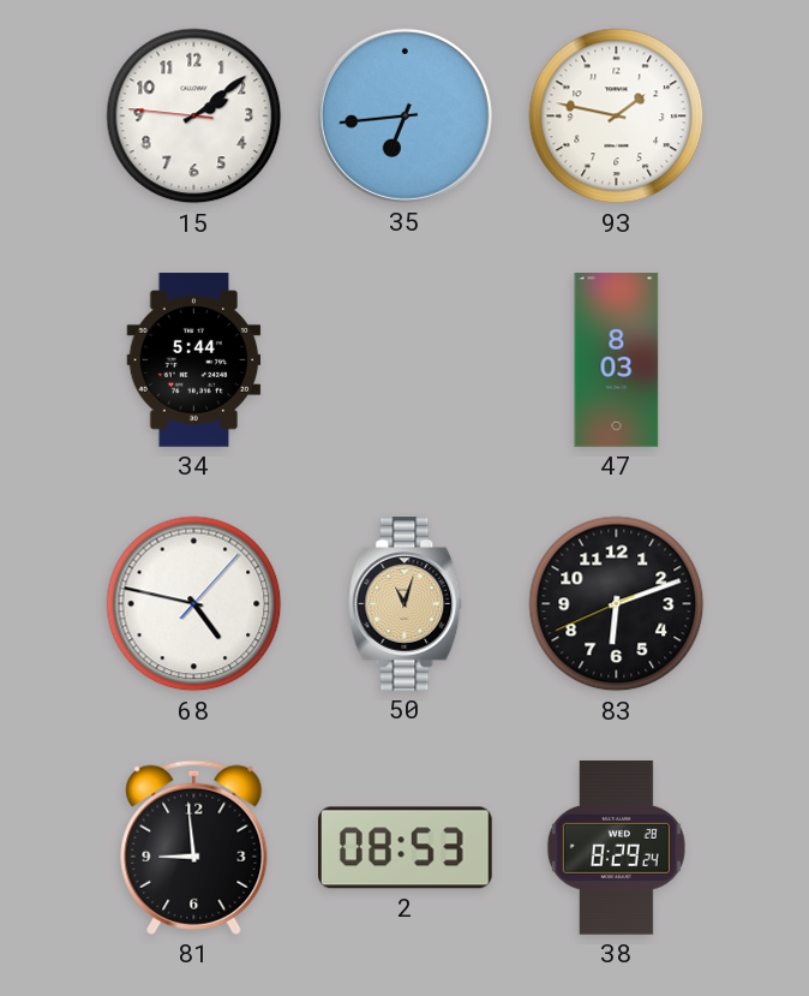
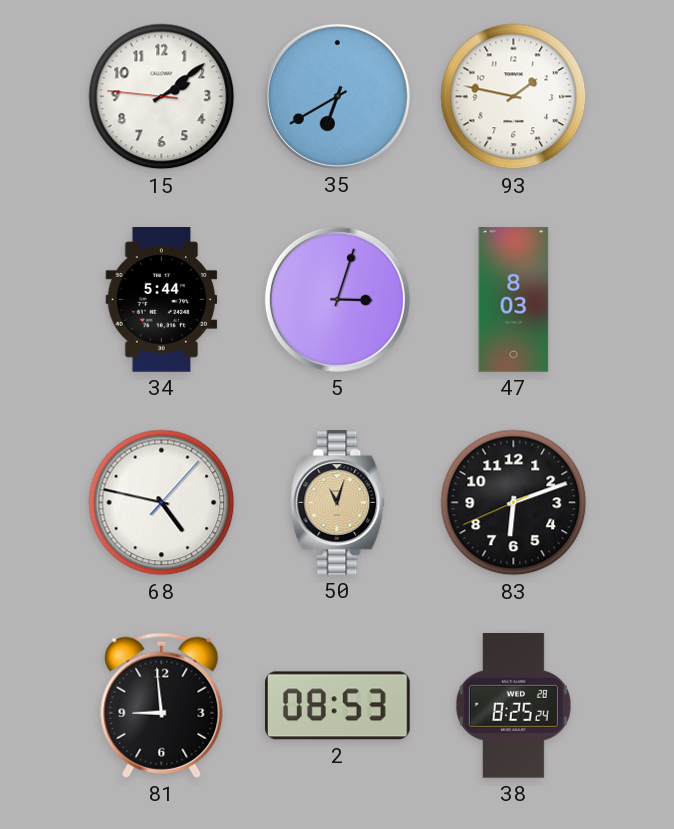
35: 6:44 -> 6:40
5: none -> 3:03
38: 8:29 -> 8:25
